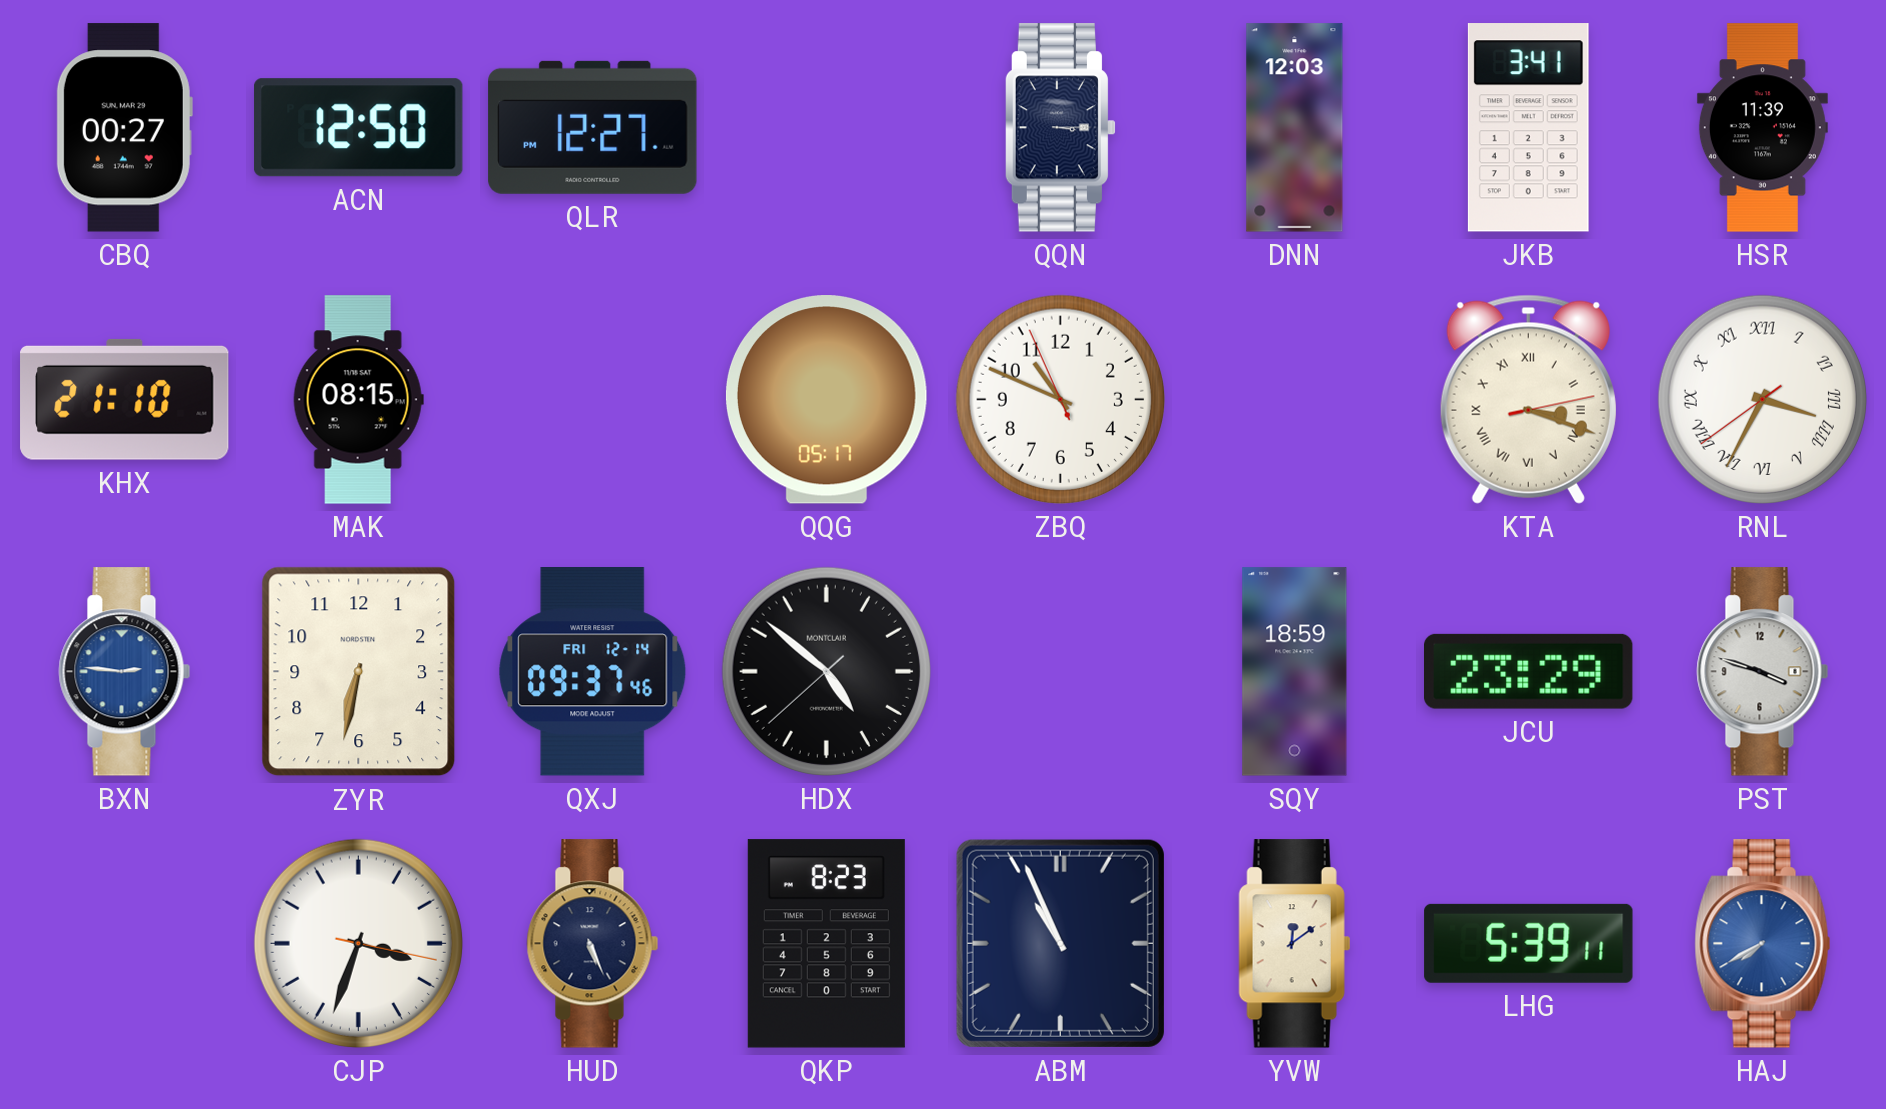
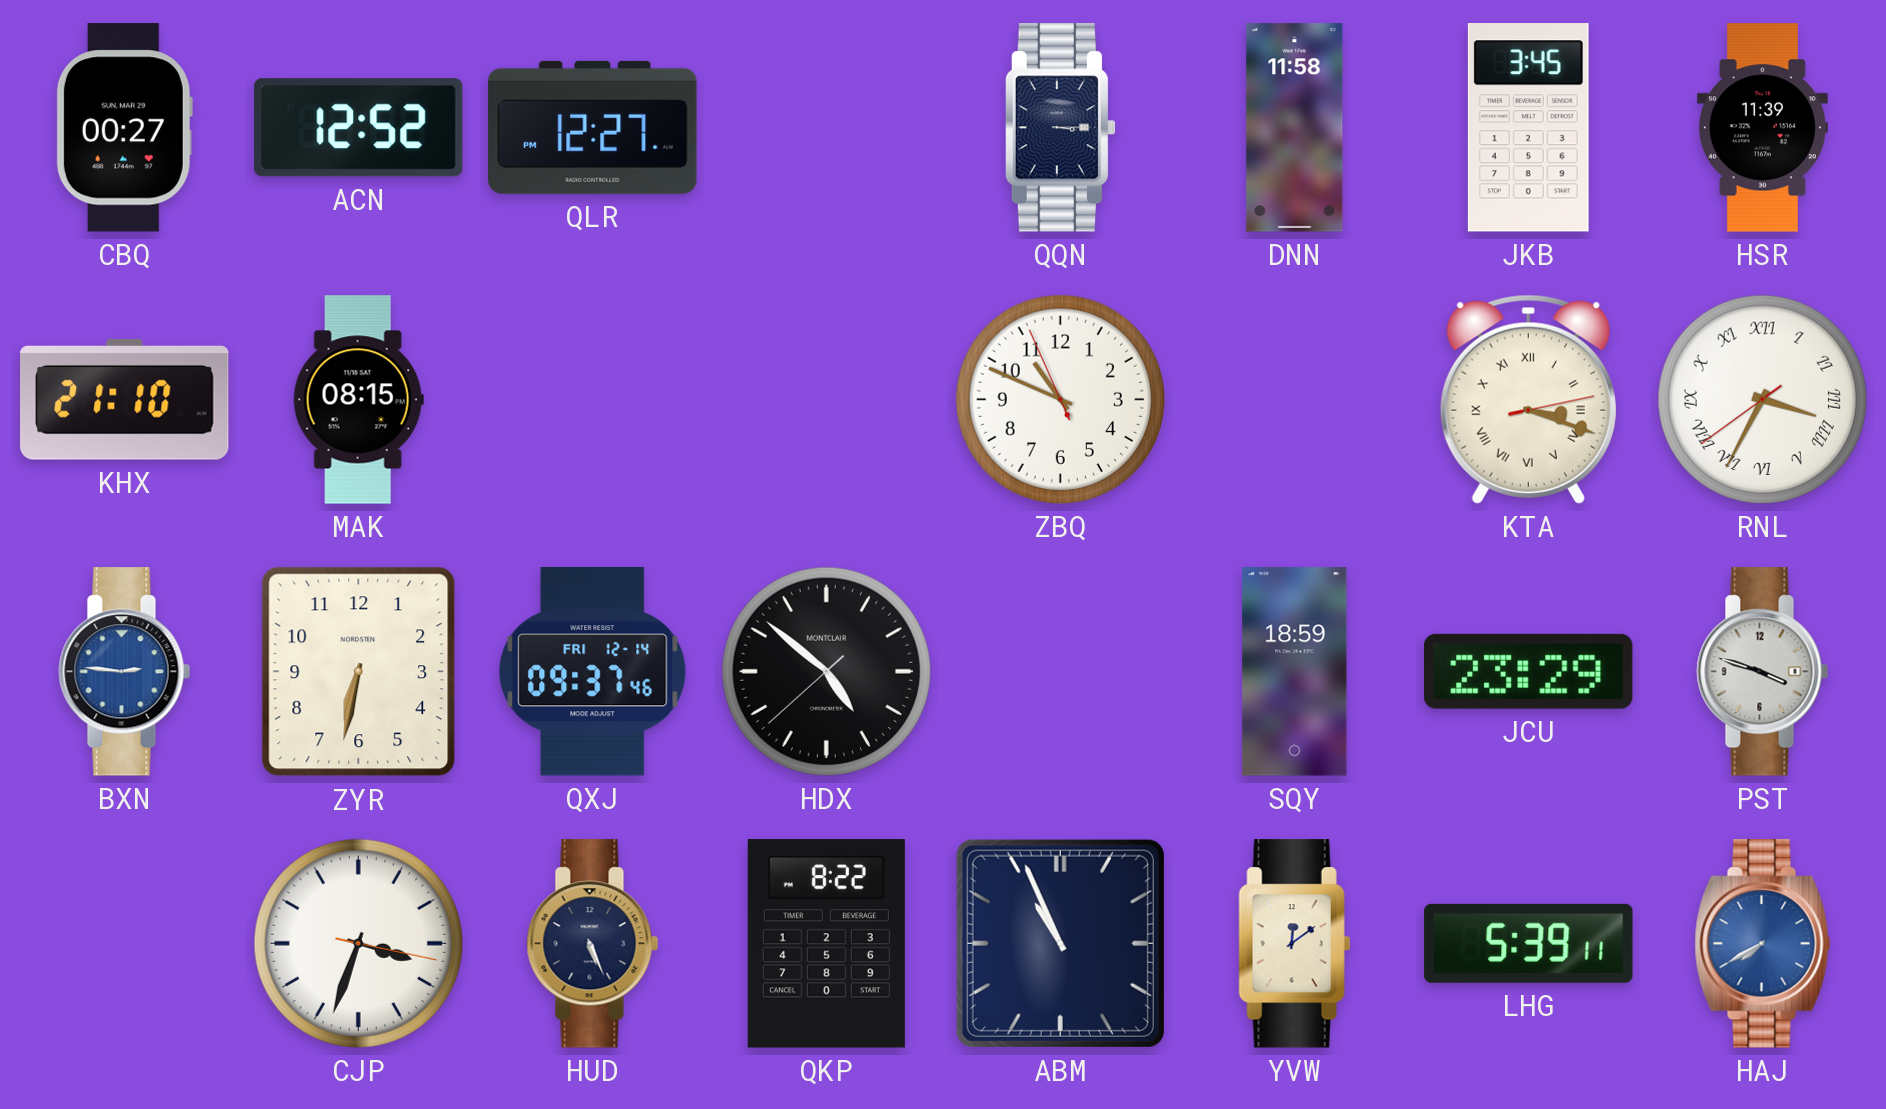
ACN: 12:50 -> 12:52
DNN: 12:03 -> 11:58
JKB: 3:41 -> 3:45
QQG: 05:17 -> none
QKP: 8:23 -> 8:22
